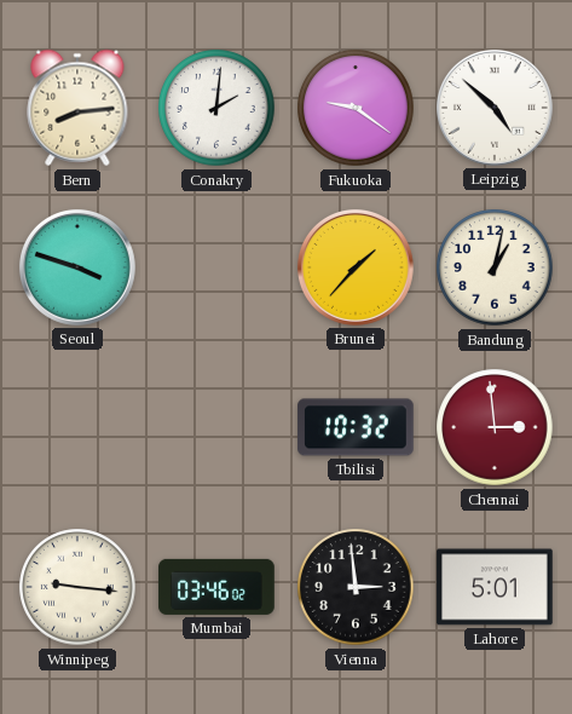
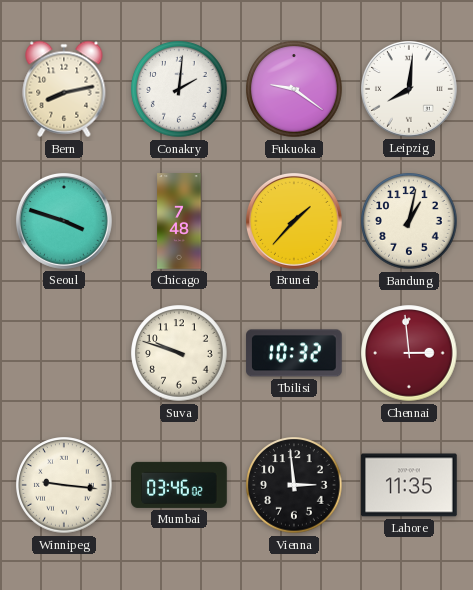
Bern: 8:14 -> 8:13
Leipzig: 4:52 -> 8:01
Chicago: none -> 7:48
Suva: none -> 9:48
Lahore: 5:01 -> 11:35
